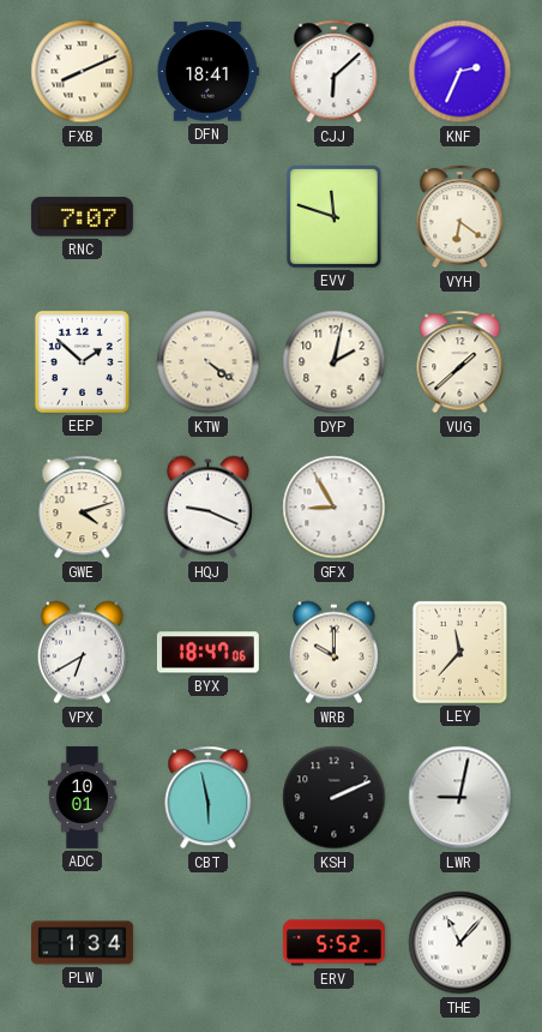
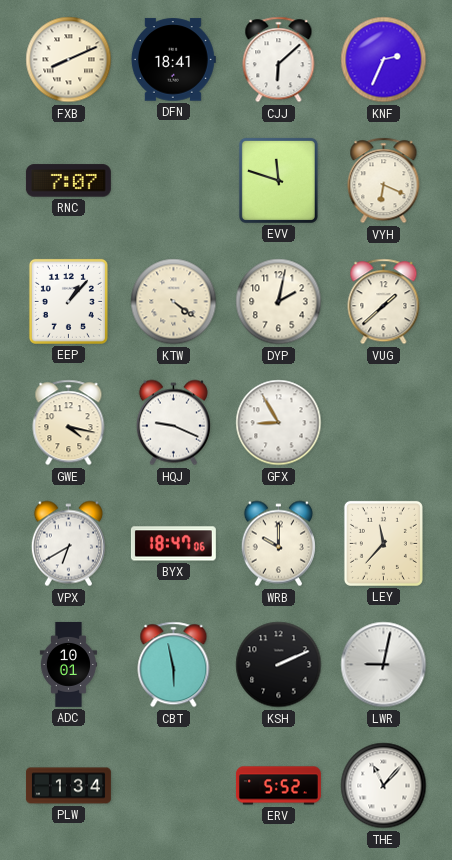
VYH: 6:21 -> 6:19
EEP: 1:52 -> 1:07
GWE: 4:12 -> 4:17
